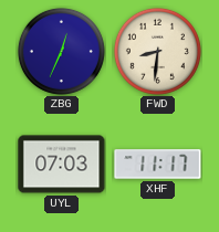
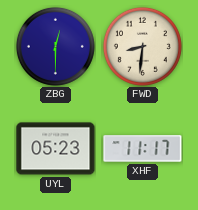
ZBG: 12:34 -> 12:30
UYL: 07:03 -> 05:23
